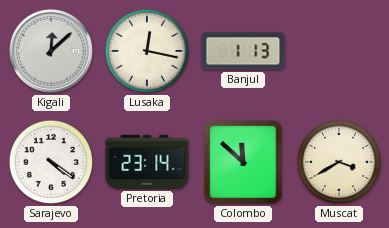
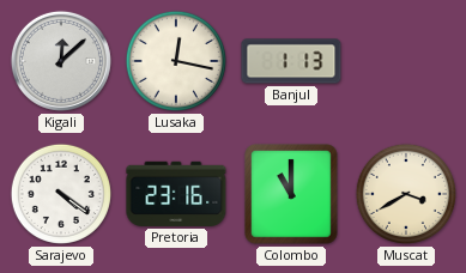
Pretoria: 23:14 -> 23:16
Colombo: 11:52 -> 11:00
